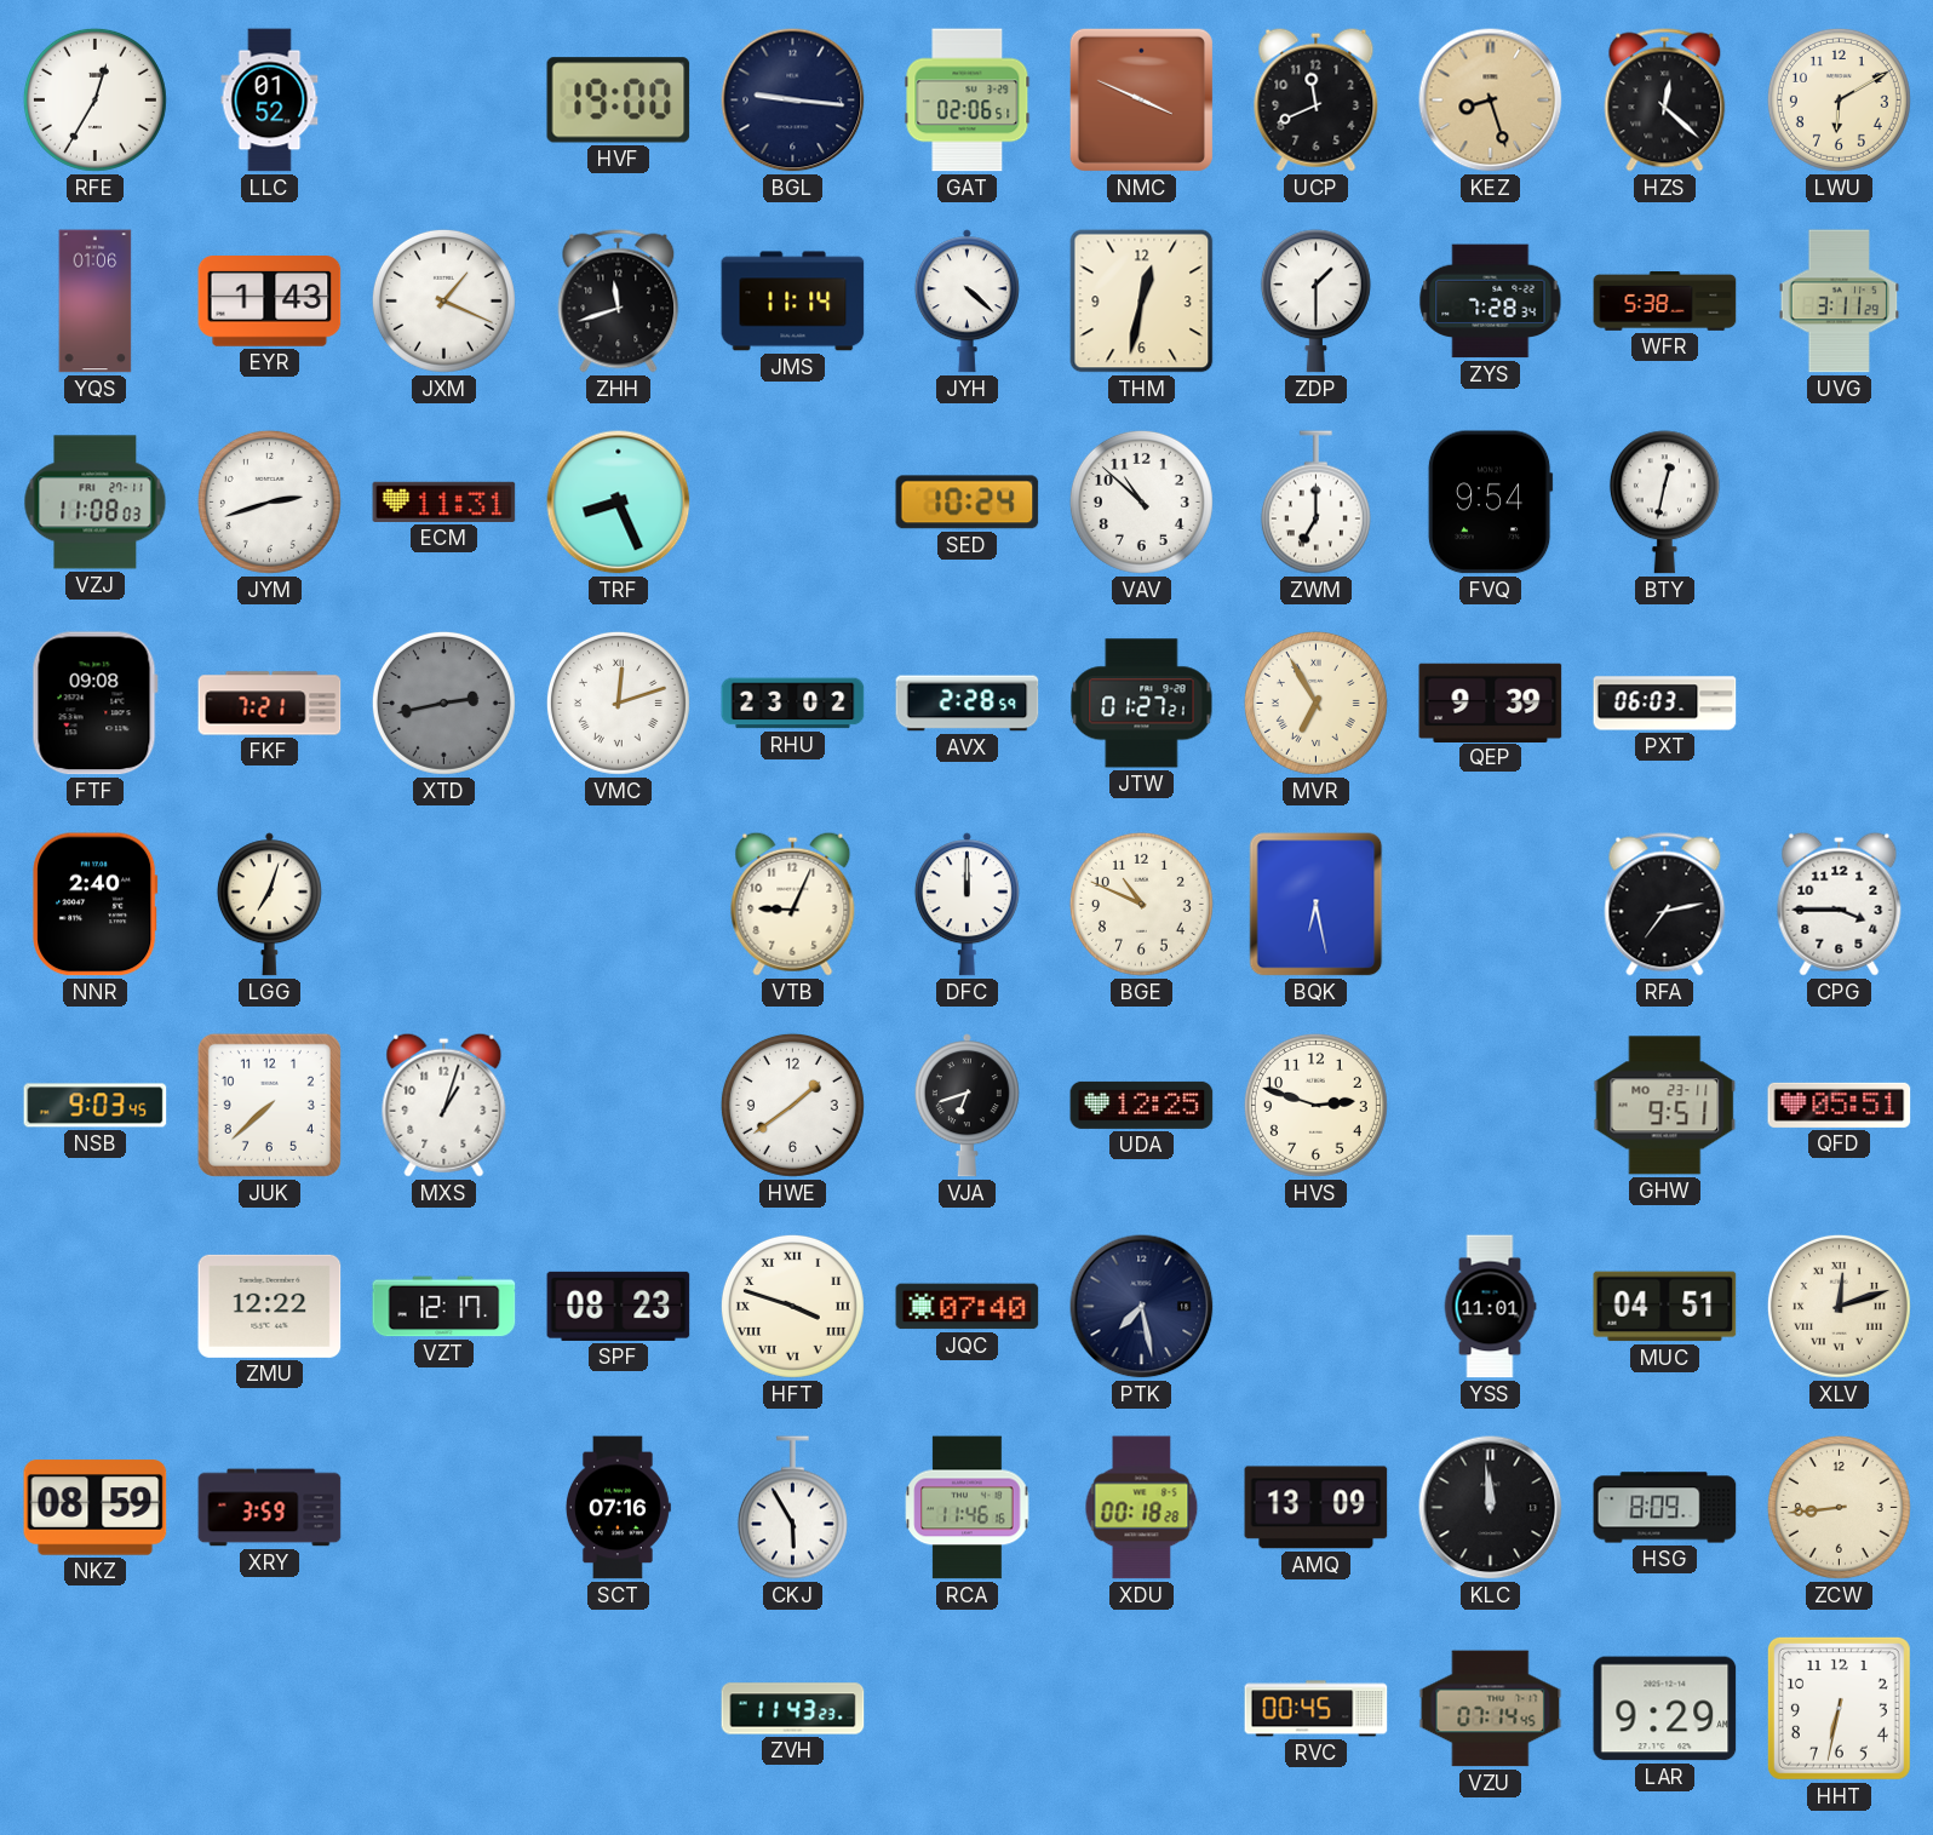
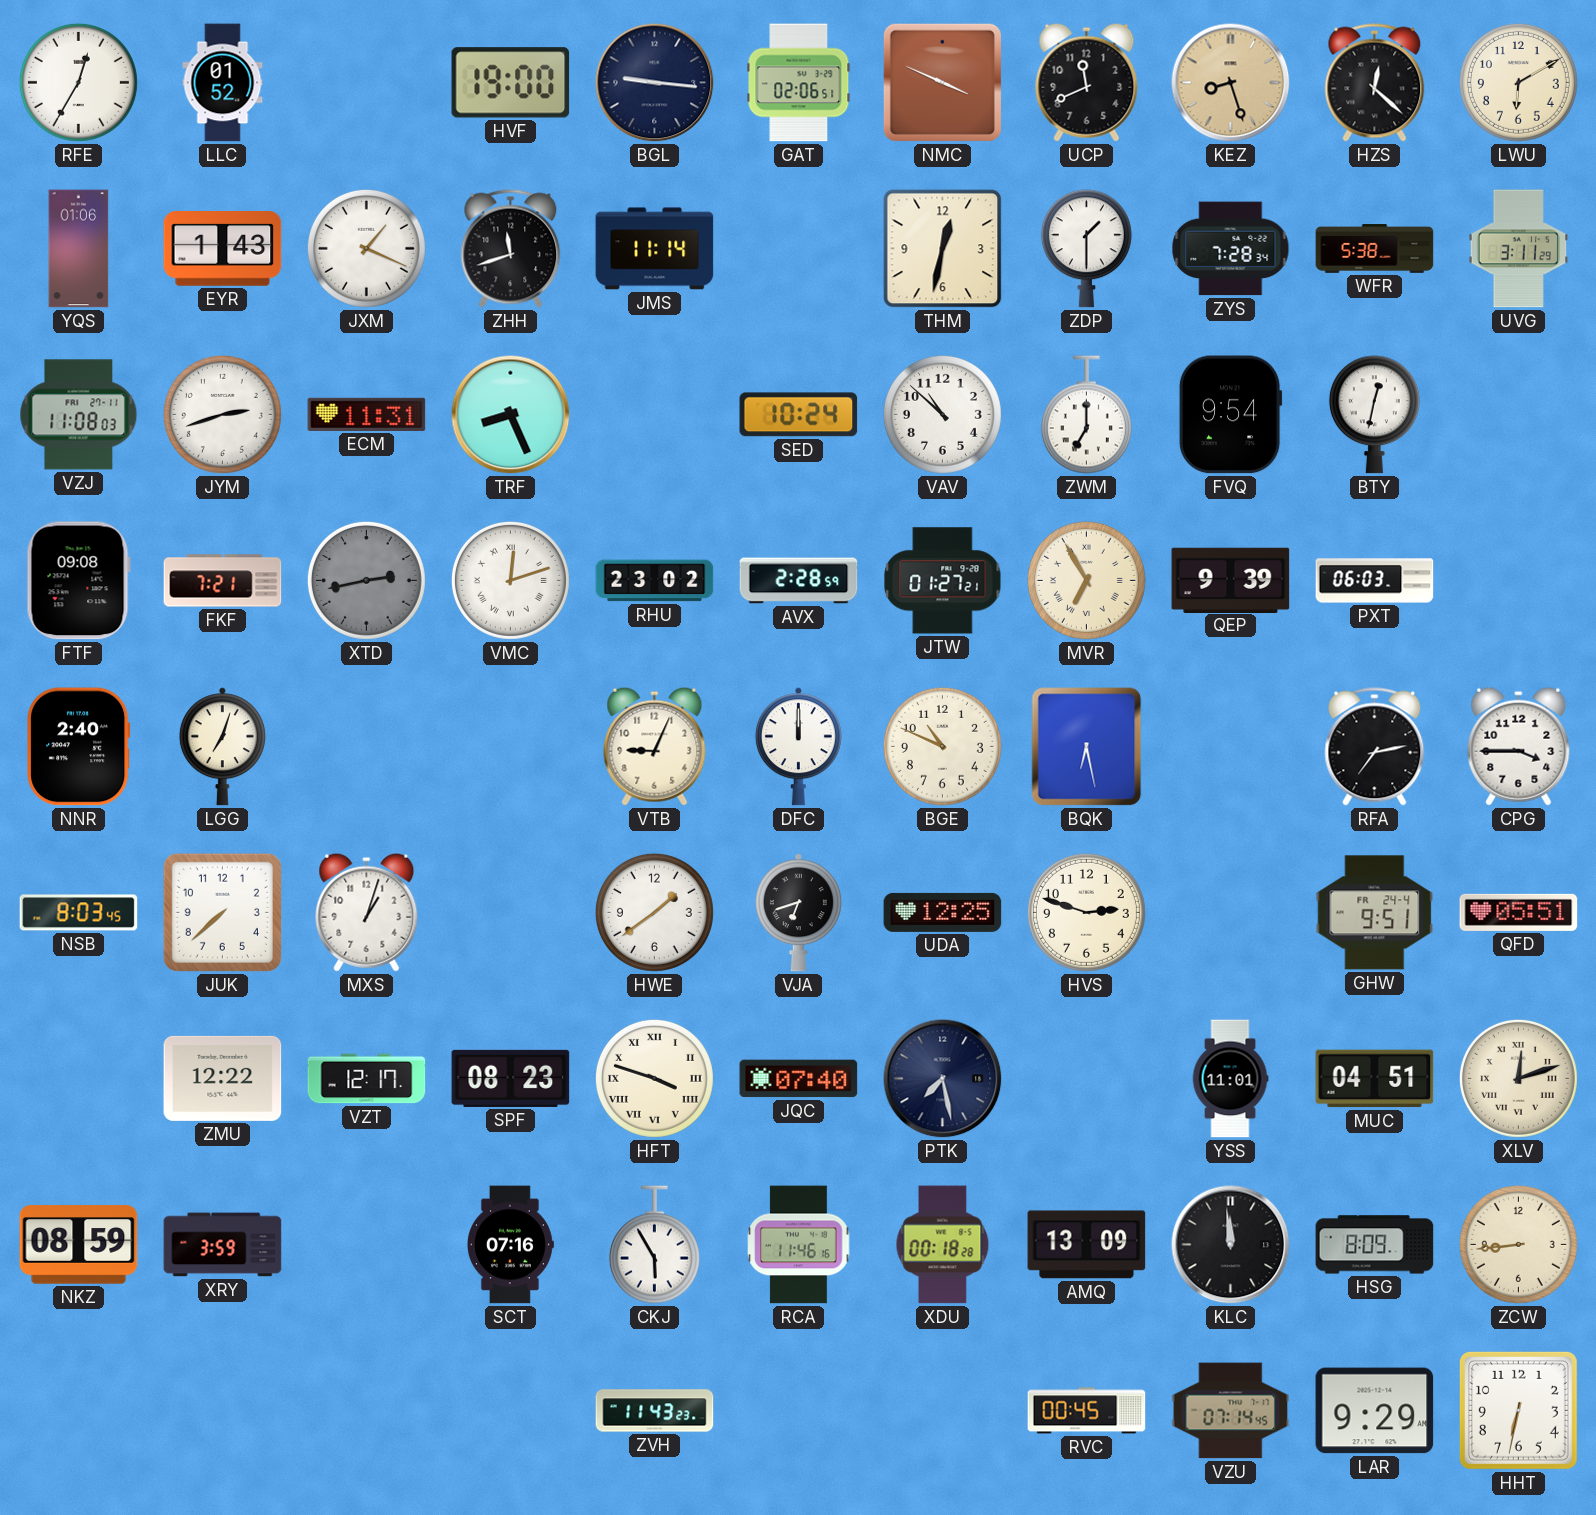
JYH: 4:22 -> none
NSB: 9:03 -> 8:03
GHW date: MO 23-11 -> FR 24-4
